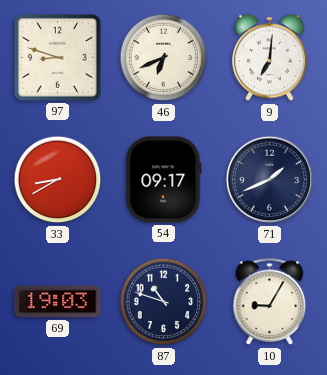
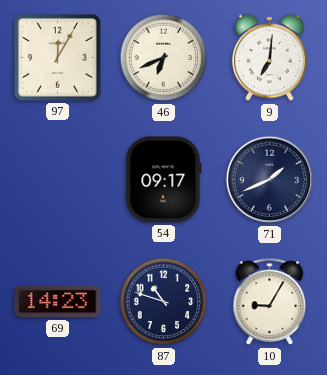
97: 8:48 -> 12:05
33: 8:40 -> none
69: 19:03 -> 14:23
